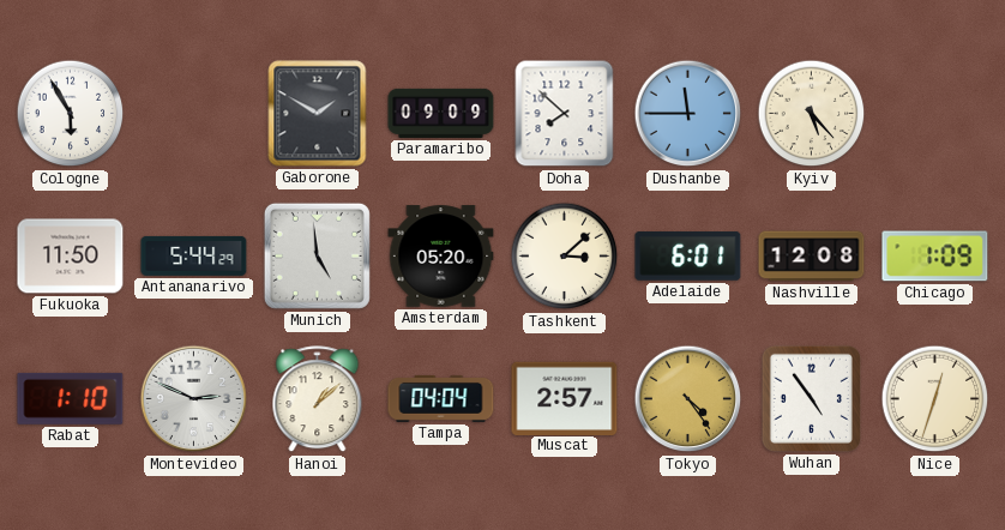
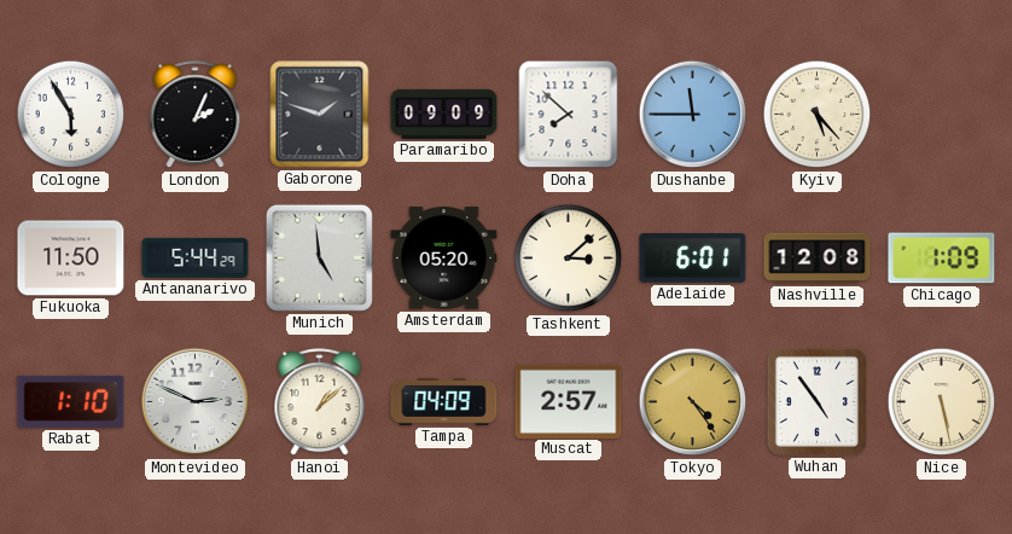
London: none -> 2:04
Gaborone: 1:50 -> 1:48
Tampa: 04:04 -> 04:09
Nice: 12:33 -> 5:28
